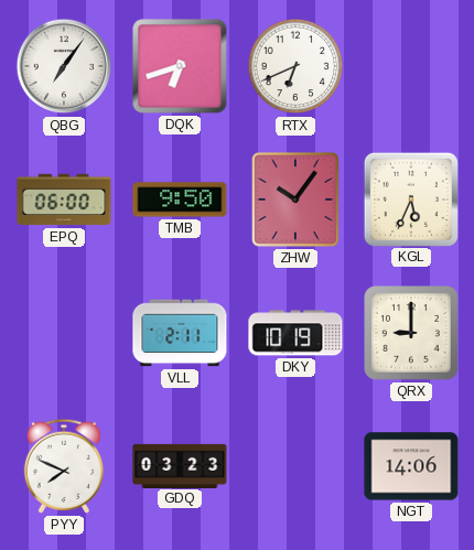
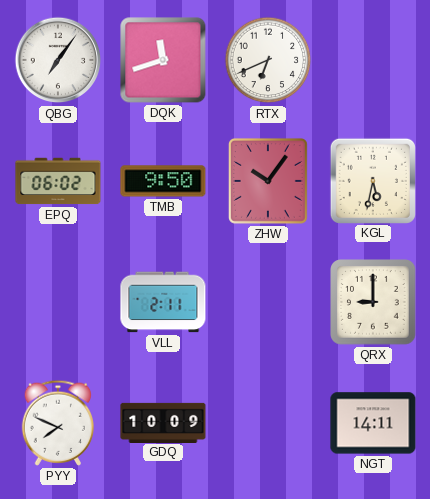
DQK: 6:42 -> 11:42
EPQ: 06:00 -> 06:02
KGL: 5:34 -> 5:32
DKY: 10:19 -> none
GDQ: 03:23 -> 10:09
NGT: 14:06 -> 14:11
